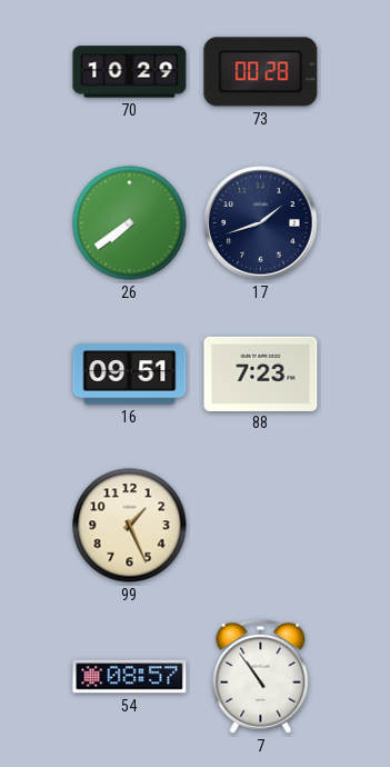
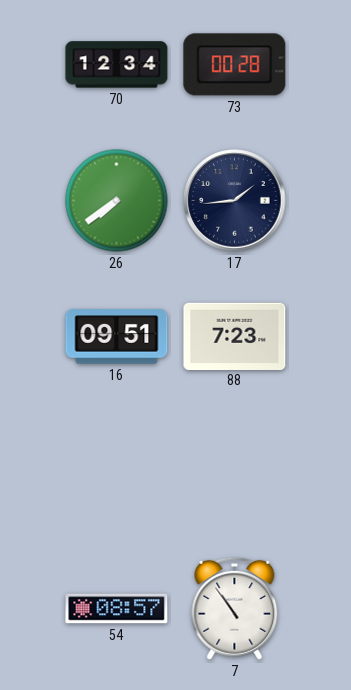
70: 10:29 -> 12:34
17: 1:42 -> 1:44
99: 1:26 -> none
